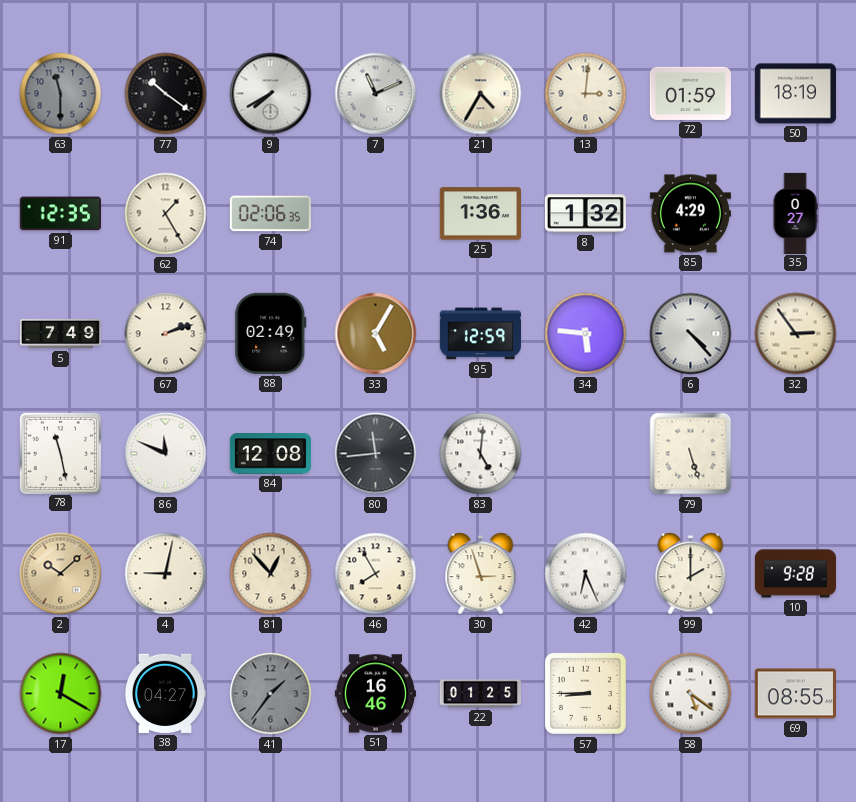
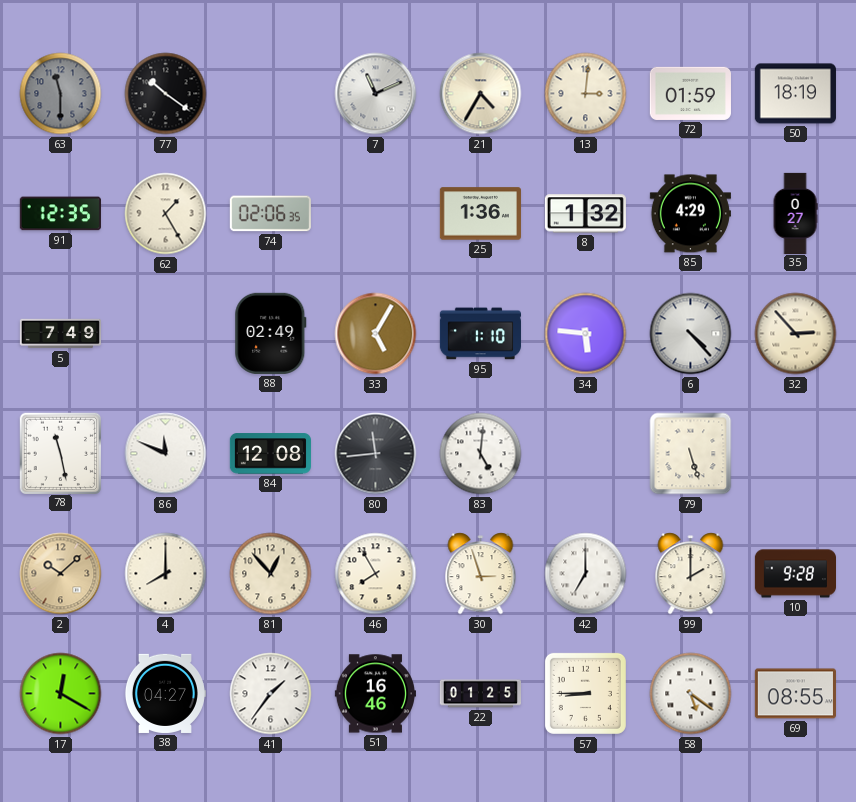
9: 7:40 -> none
67: 2:12 -> none
95: 12:59 -> 1:10
32: 2:54 -> 2:53
4: 9:02 -> 8:00
42: 6:26 -> 7:00
41 dial: grey -> white
